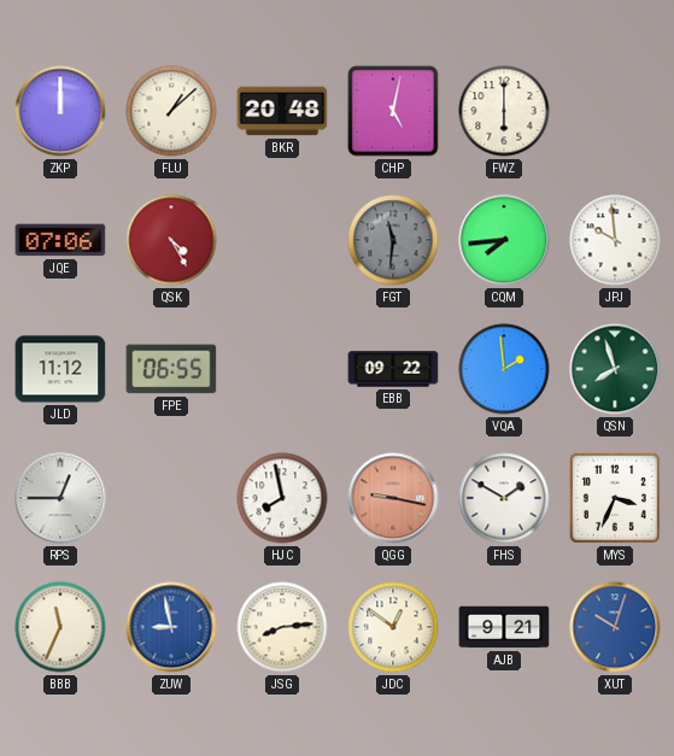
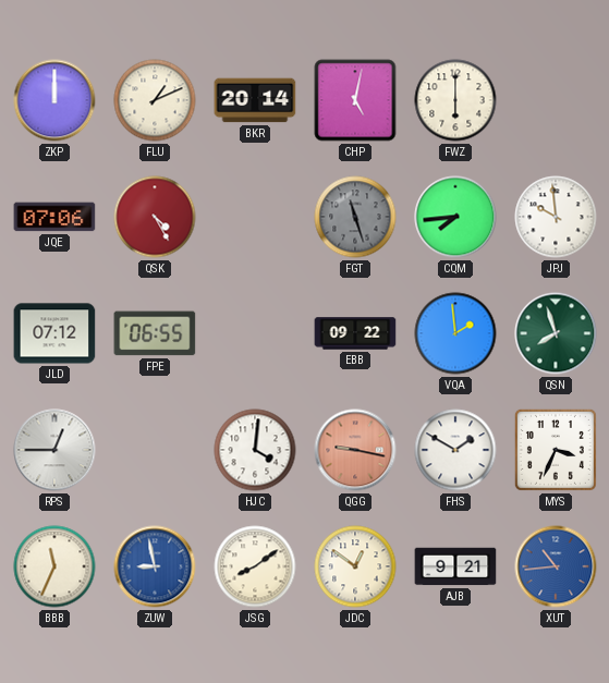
FLU: 1:08 -> 1:11
BKR: 20:48 -> 20:14
FGT: 11:31 -> 11:27
JLD: 11:12 -> 07:12
HJC: 7:58 -> 4:01
JSG: 8:14 -> 8:09
XUT: 10:03 -> 10:44
